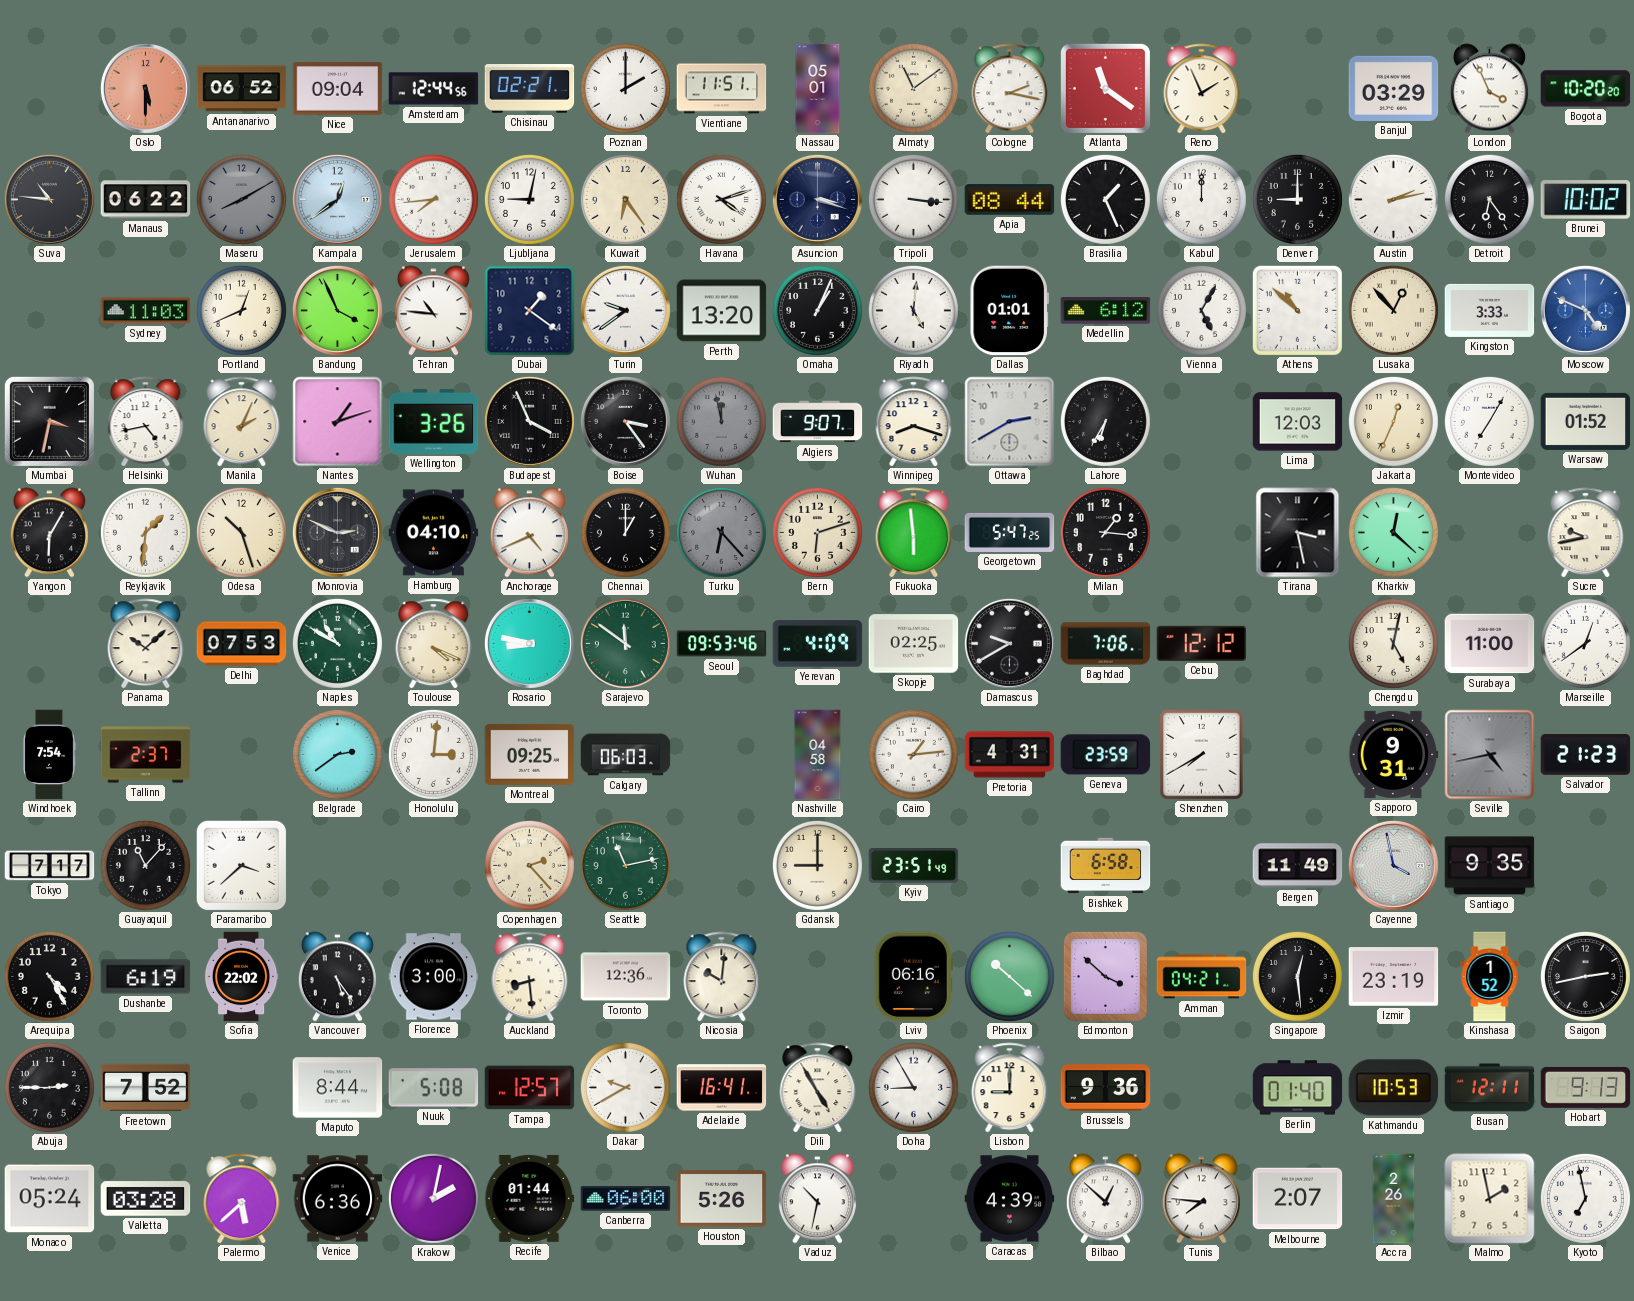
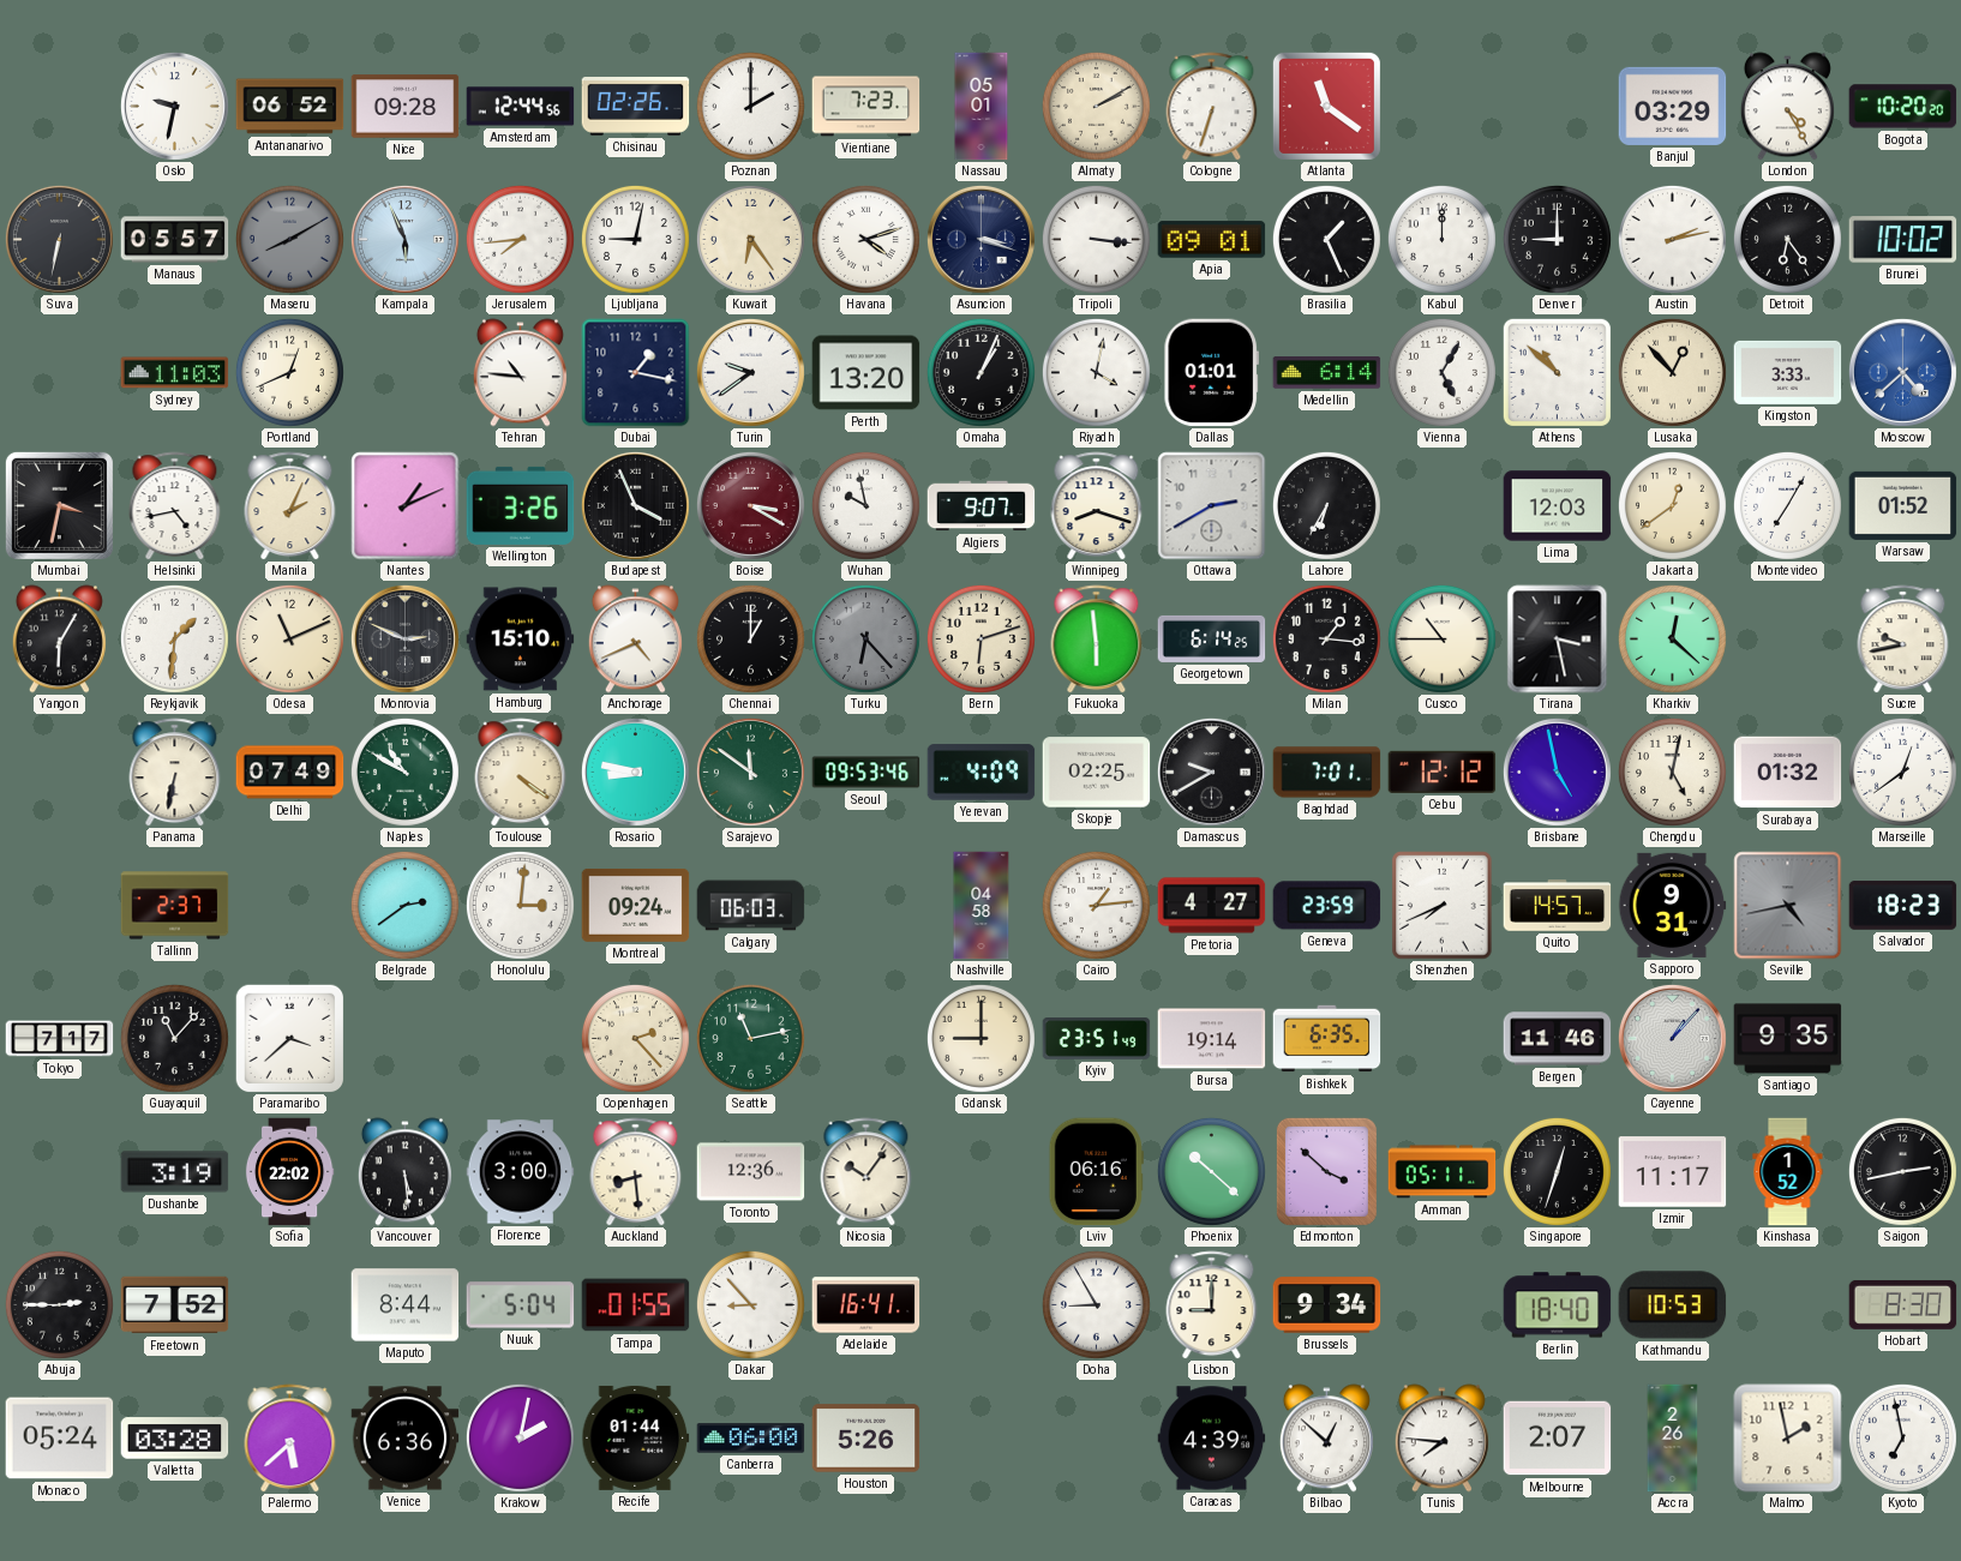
Oslo: 5:30 -> 9:32
Oslo dial: salmon -> white
Nice: 09:04 -> 09:28
Chisinau: 02:21 -> 02:26
Vientiane: 11:51 -> 7:23
Almaty: 11:09 -> 2:10
Cologne: 2:17 -> 6:33
Reno: 1:56 -> none
London: 3:56 -> 4:25
Suva: 10:46 -> 6:32
Manaus: 06:22 -> 05:57
Kampala: 12:39 -> 5:56
Apia: 08:44 -> 09:01
Bandung: 3:56 -> none
Dubai: 1:21 -> 1:17
Riyadh: 5:01 -> 4:02
Medellin: 6:12 -> 6:14
Moscow: 4:49 -> 4:38
Nantes: 1:12 -> 1:11
Boise: 3:24 -> 3:20
Boise dial: black -> burgundy
Wuhan: 11:58 -> 9:58
Wuhan dial: grey -> white
Jakarta: 12:34 -> 12:39
Odesa: 10:27 -> 11:11
Hamburg: 04:10 -> 15:10
Georgetown: 5:47 -> 6:14
Cusco: none -> 10:45
Panama: 10:08 -> 6:32
Delhi: 07:53 -> 07:49
Toulouse: 4:19 -> 4:21
Baghdad: 7:06 -> 7:01
Brisbane: none -> 4:58
Surabaya: 11:00 -> 01:32
Windhoek: 7:54 -> none
Montreal: 09:25 -> 09:24
Pretoria: 4:31 -> 4:27
Shenzhen: 7:40 -> 7:41
Quito: none -> 14:57
Salvador: 21:23 -> 18:23
Bursa: none -> 19:14
Bishkek: 6:58 -> 6:35
Bergen: 11:49 -> 11:46
Cayenne: 3:58 -> 1:07
Arequipa: 4:25 -> none
Dushanbe: 6:19 -> 3:19
Vancouver: 5:24 -> 5:29
Nicosia: 10:01 -> 10:06
Amman: 04:21 -> 05:11
Singapore: 12:29 -> 12:33
Izmir: 23:19 -> 11:17
Nuuk: 5:08 -> 5:04
Tampa: 12:57 -> 01:55
Dakar: 9:40 -> 8:53
Dili: 4:55 -> none
Brussels: 9:36 -> 9:34
Berlin: 01:40 -> 18:40
Busan: 12:11 -> none
Hobart: 9:13 -> 8:30
Vaduz: 10:32 -> none
